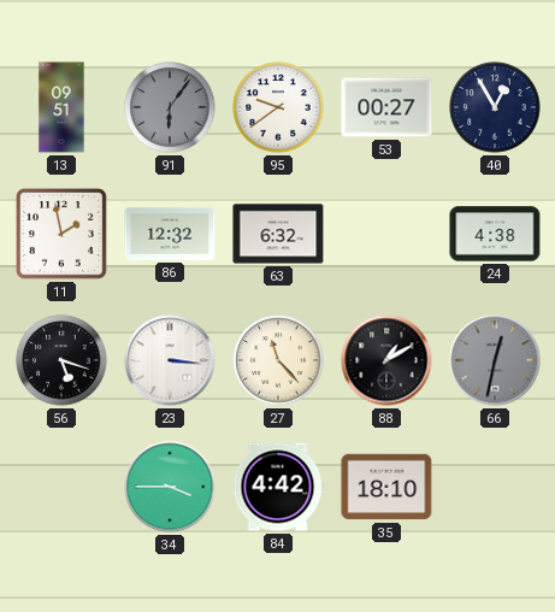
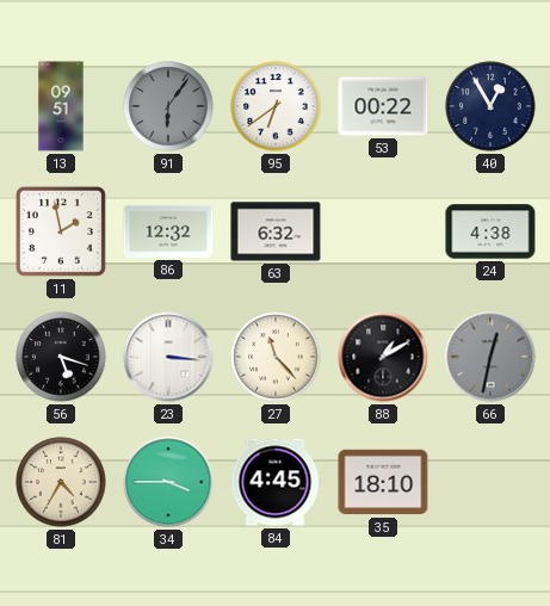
95: 9:39 -> 6:39
53: 00:27 -> 00:22
81: none -> 4:35
84: 4:42 -> 4:45
